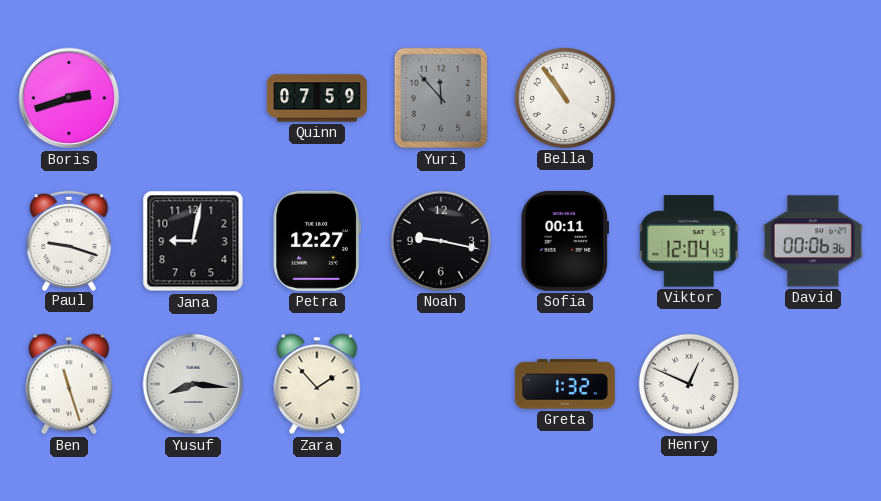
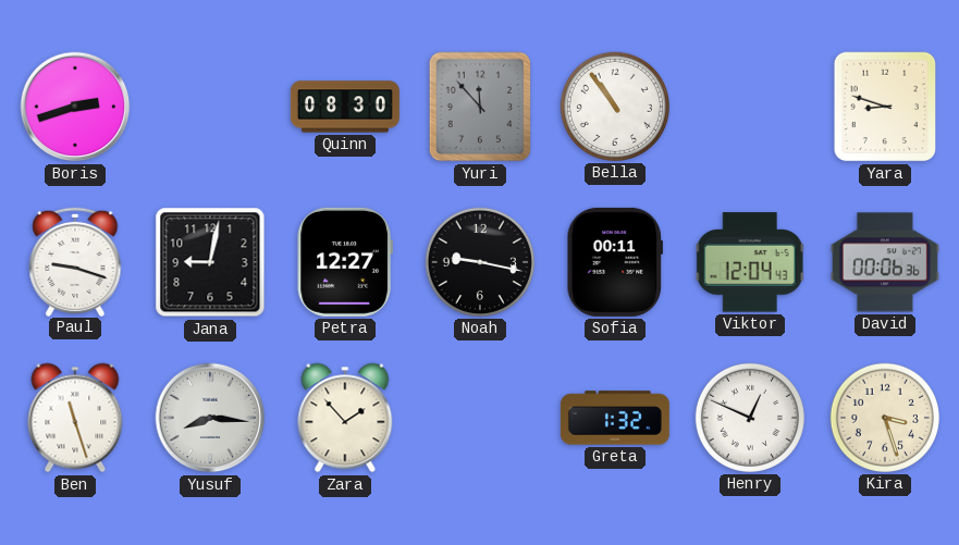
Quinn: 07:59 -> 08:30
Yara: none -> 8:48
Kira: none -> 3:27
